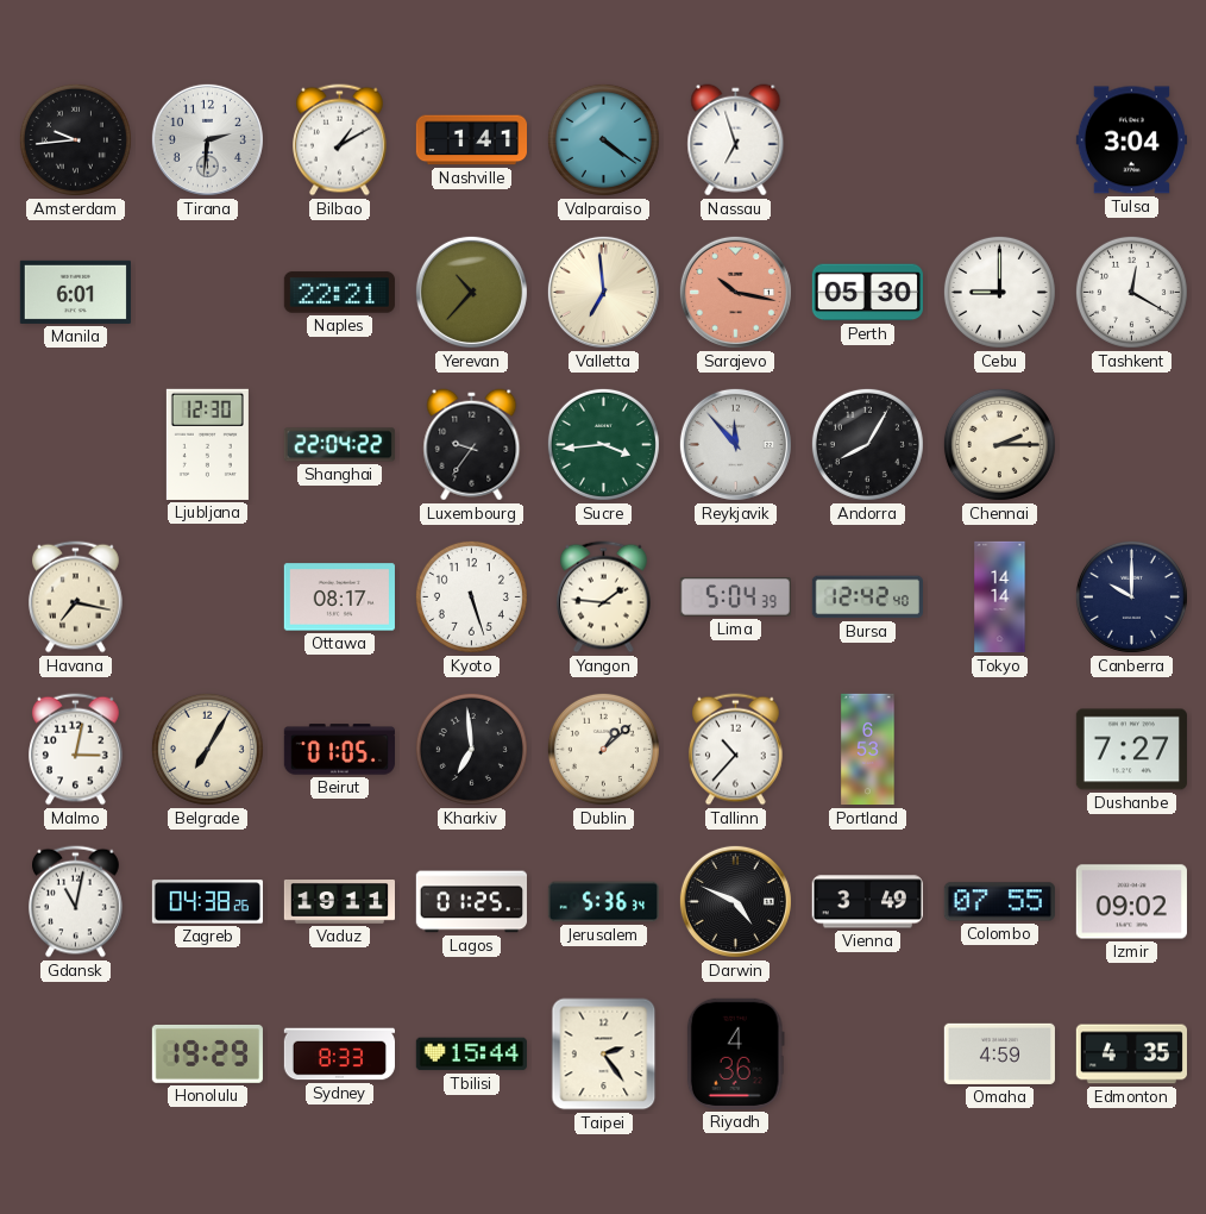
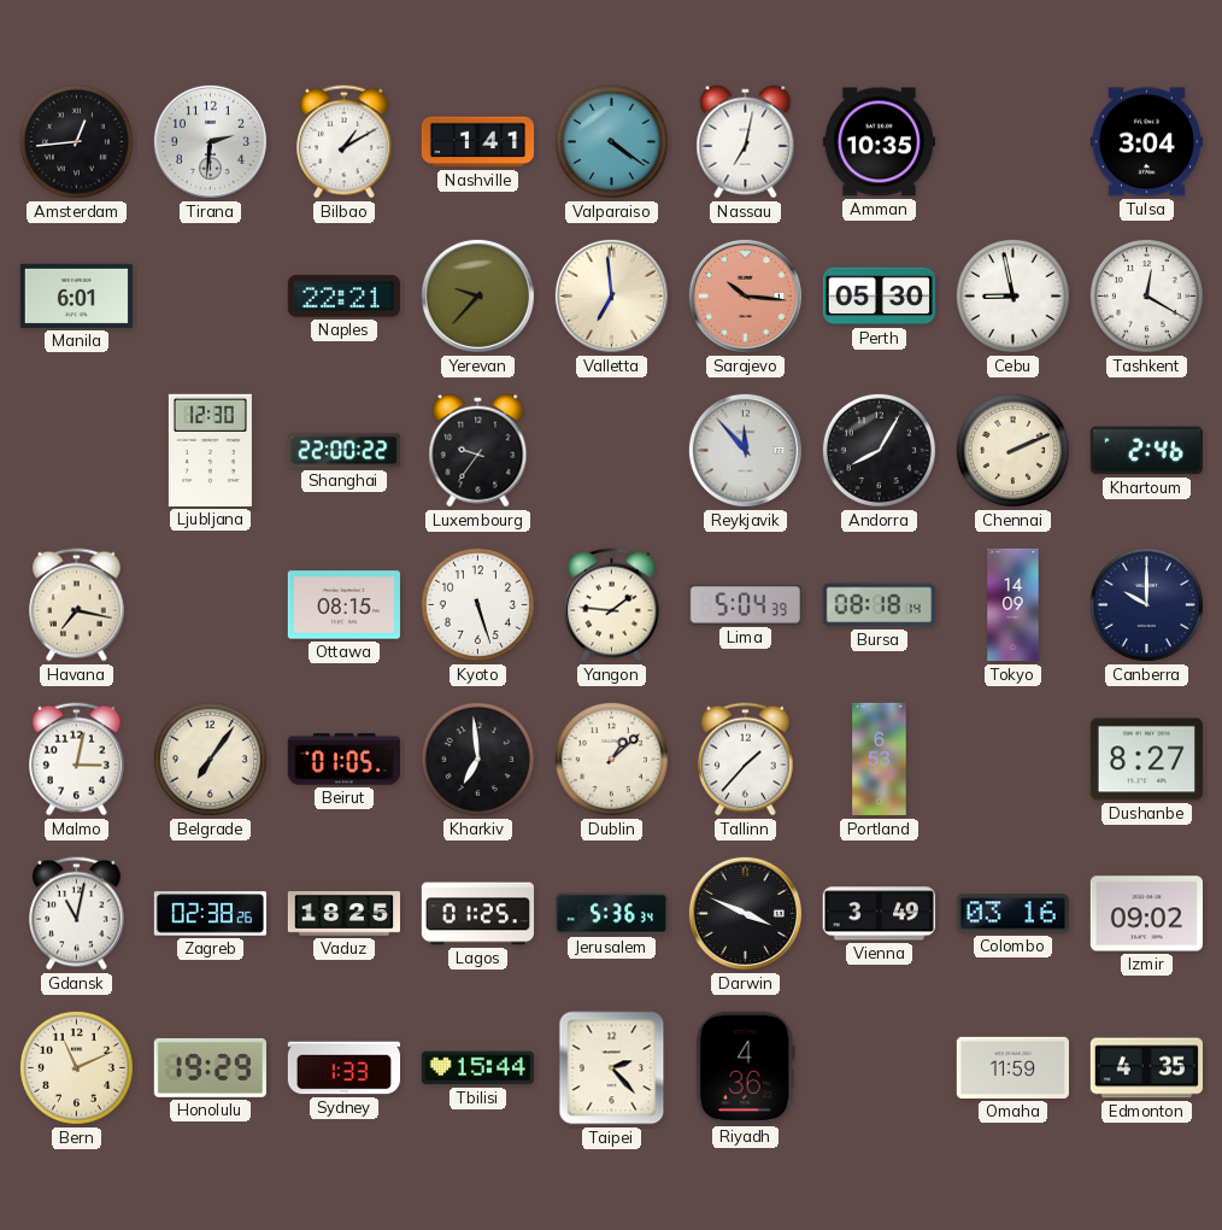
Amsterdam: 9:44 -> 12:44
Nassau: 6:57 -> 7:02
Amman: none -> 10:35
Yerevan: 10:37 -> 9:37
Sarajevo: 10:17 -> 10:16
Cebu: 9:00 -> 8:58
Shanghai: 22:04 -> 22:00
Sucre: 3:44 -> none
Chennai: 2:15 -> 2:11
Khartoum: none -> 2:46
Ottawa: 08:17 -> 08:15
Bursa: 12:42 -> 08:18
Tokyo: 14:14 -> 14:09
Belgrade: 7:05 -> 7:06
Tallinn: 10:37 -> 1:37
Dushanbe: 7:27 -> 8:27
Zagreb: 04:38 -> 02:38
Vaduz: 19:11 -> 18:25
Darwin: 4:49 -> 3:49
Colombo: 07:55 -> 03:16
Bern: none -> 11:11
Sydney: 8:33 -> 1:33
Taipei: 2:24 -> 2:23
Omaha: 4:59 -> 11:59
